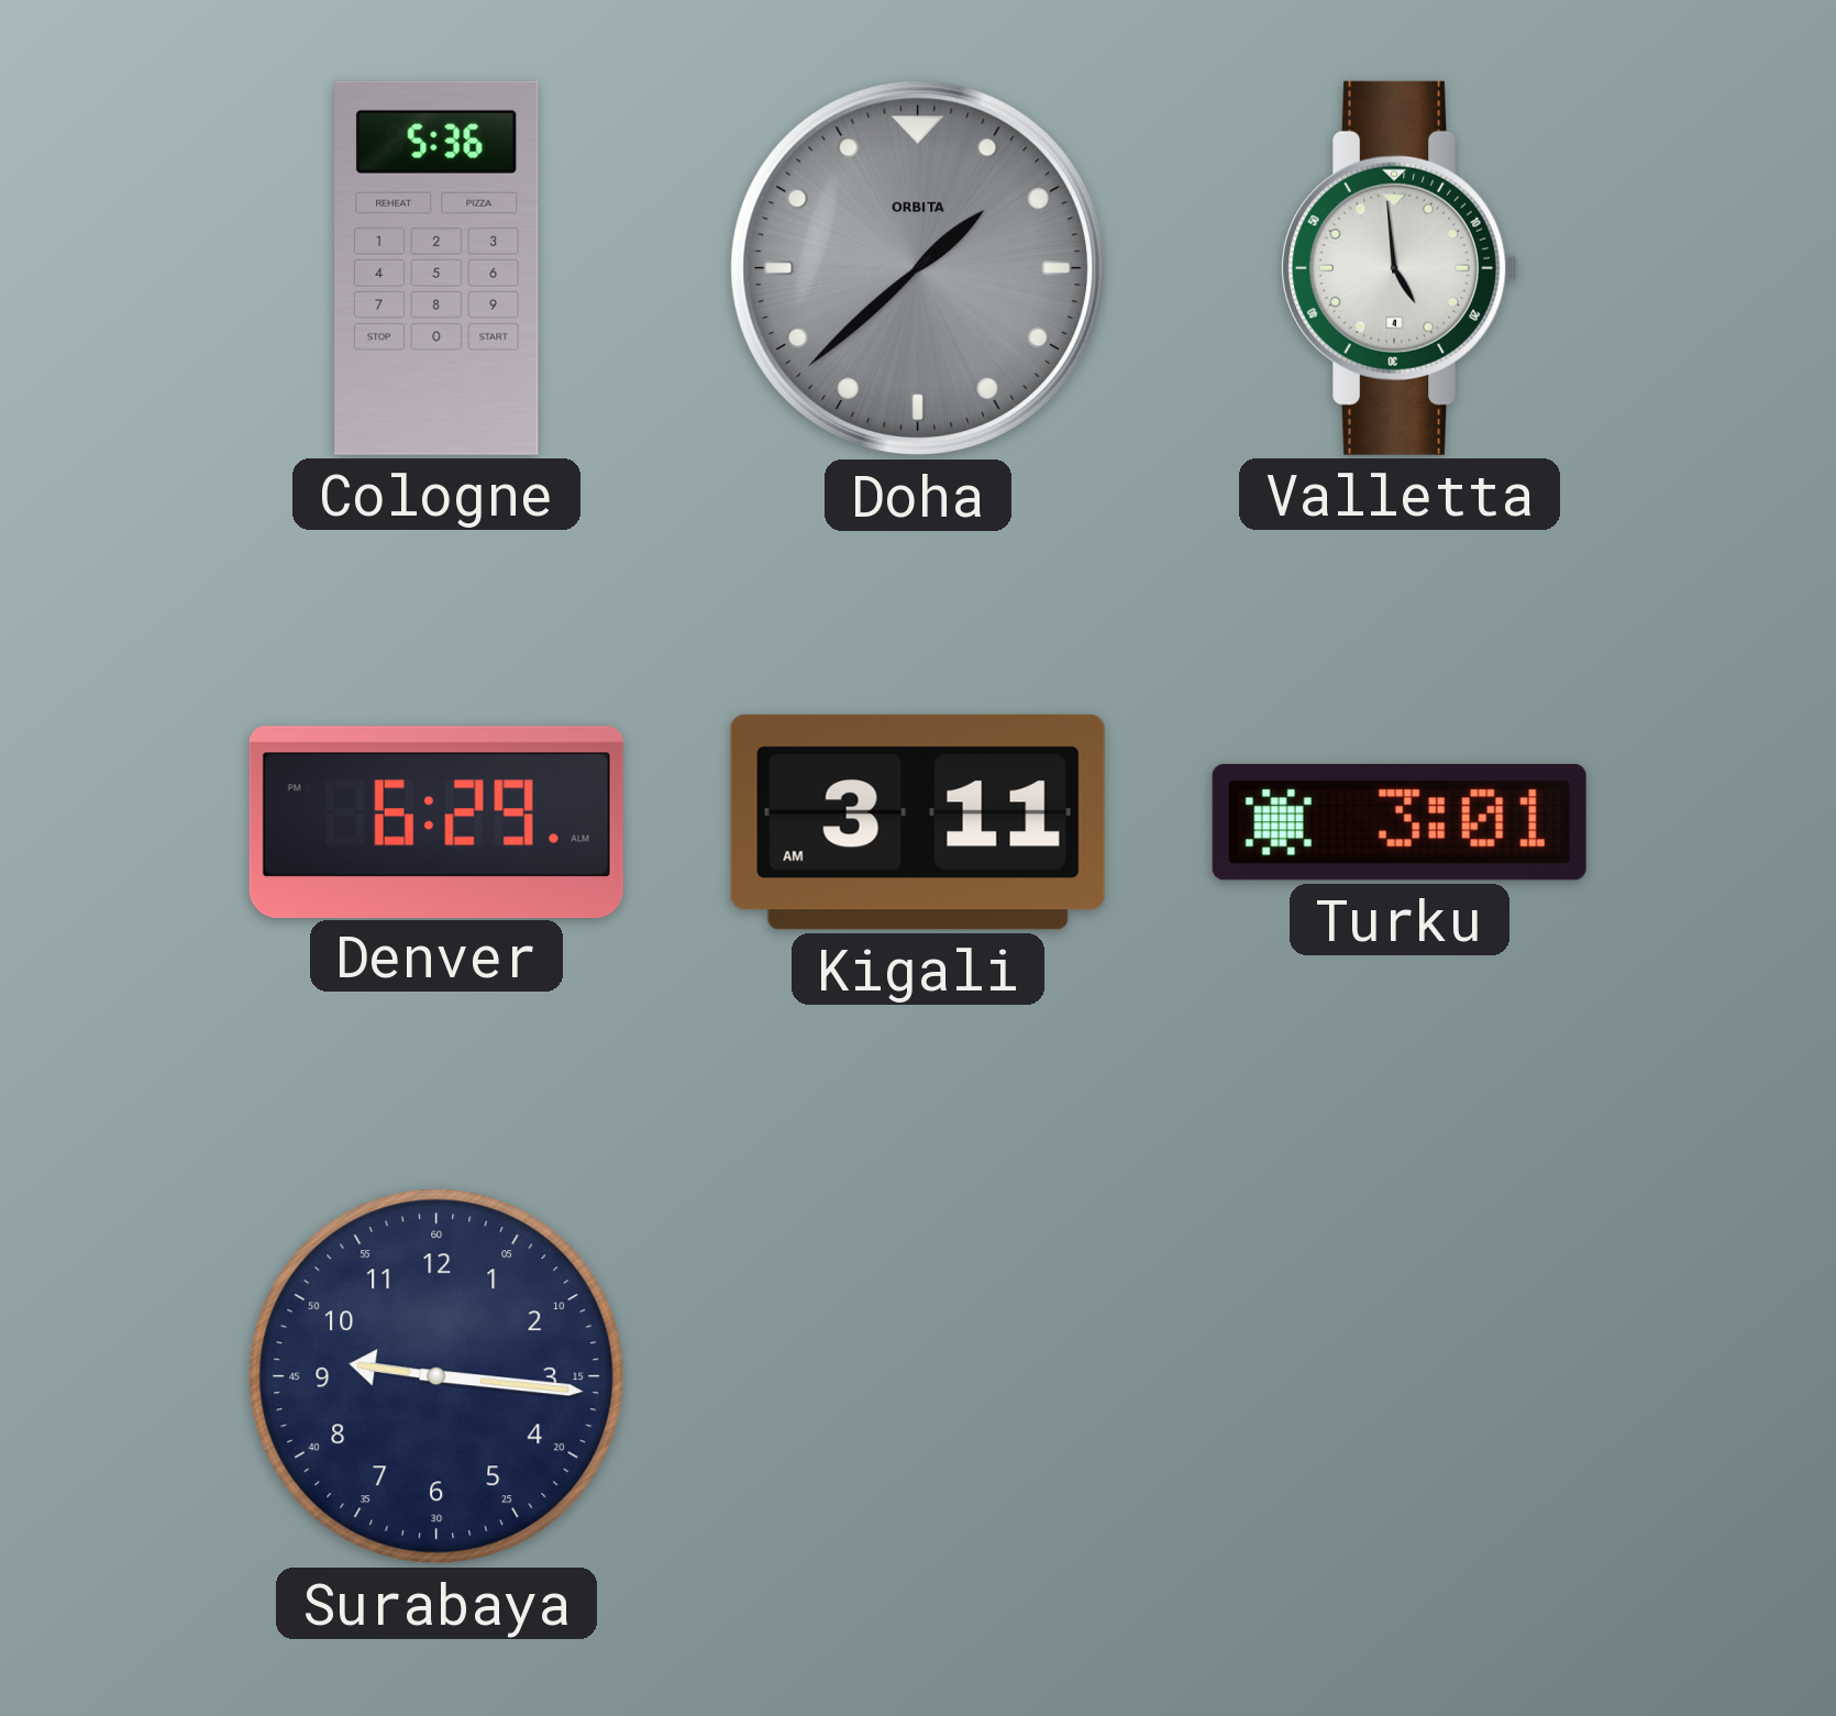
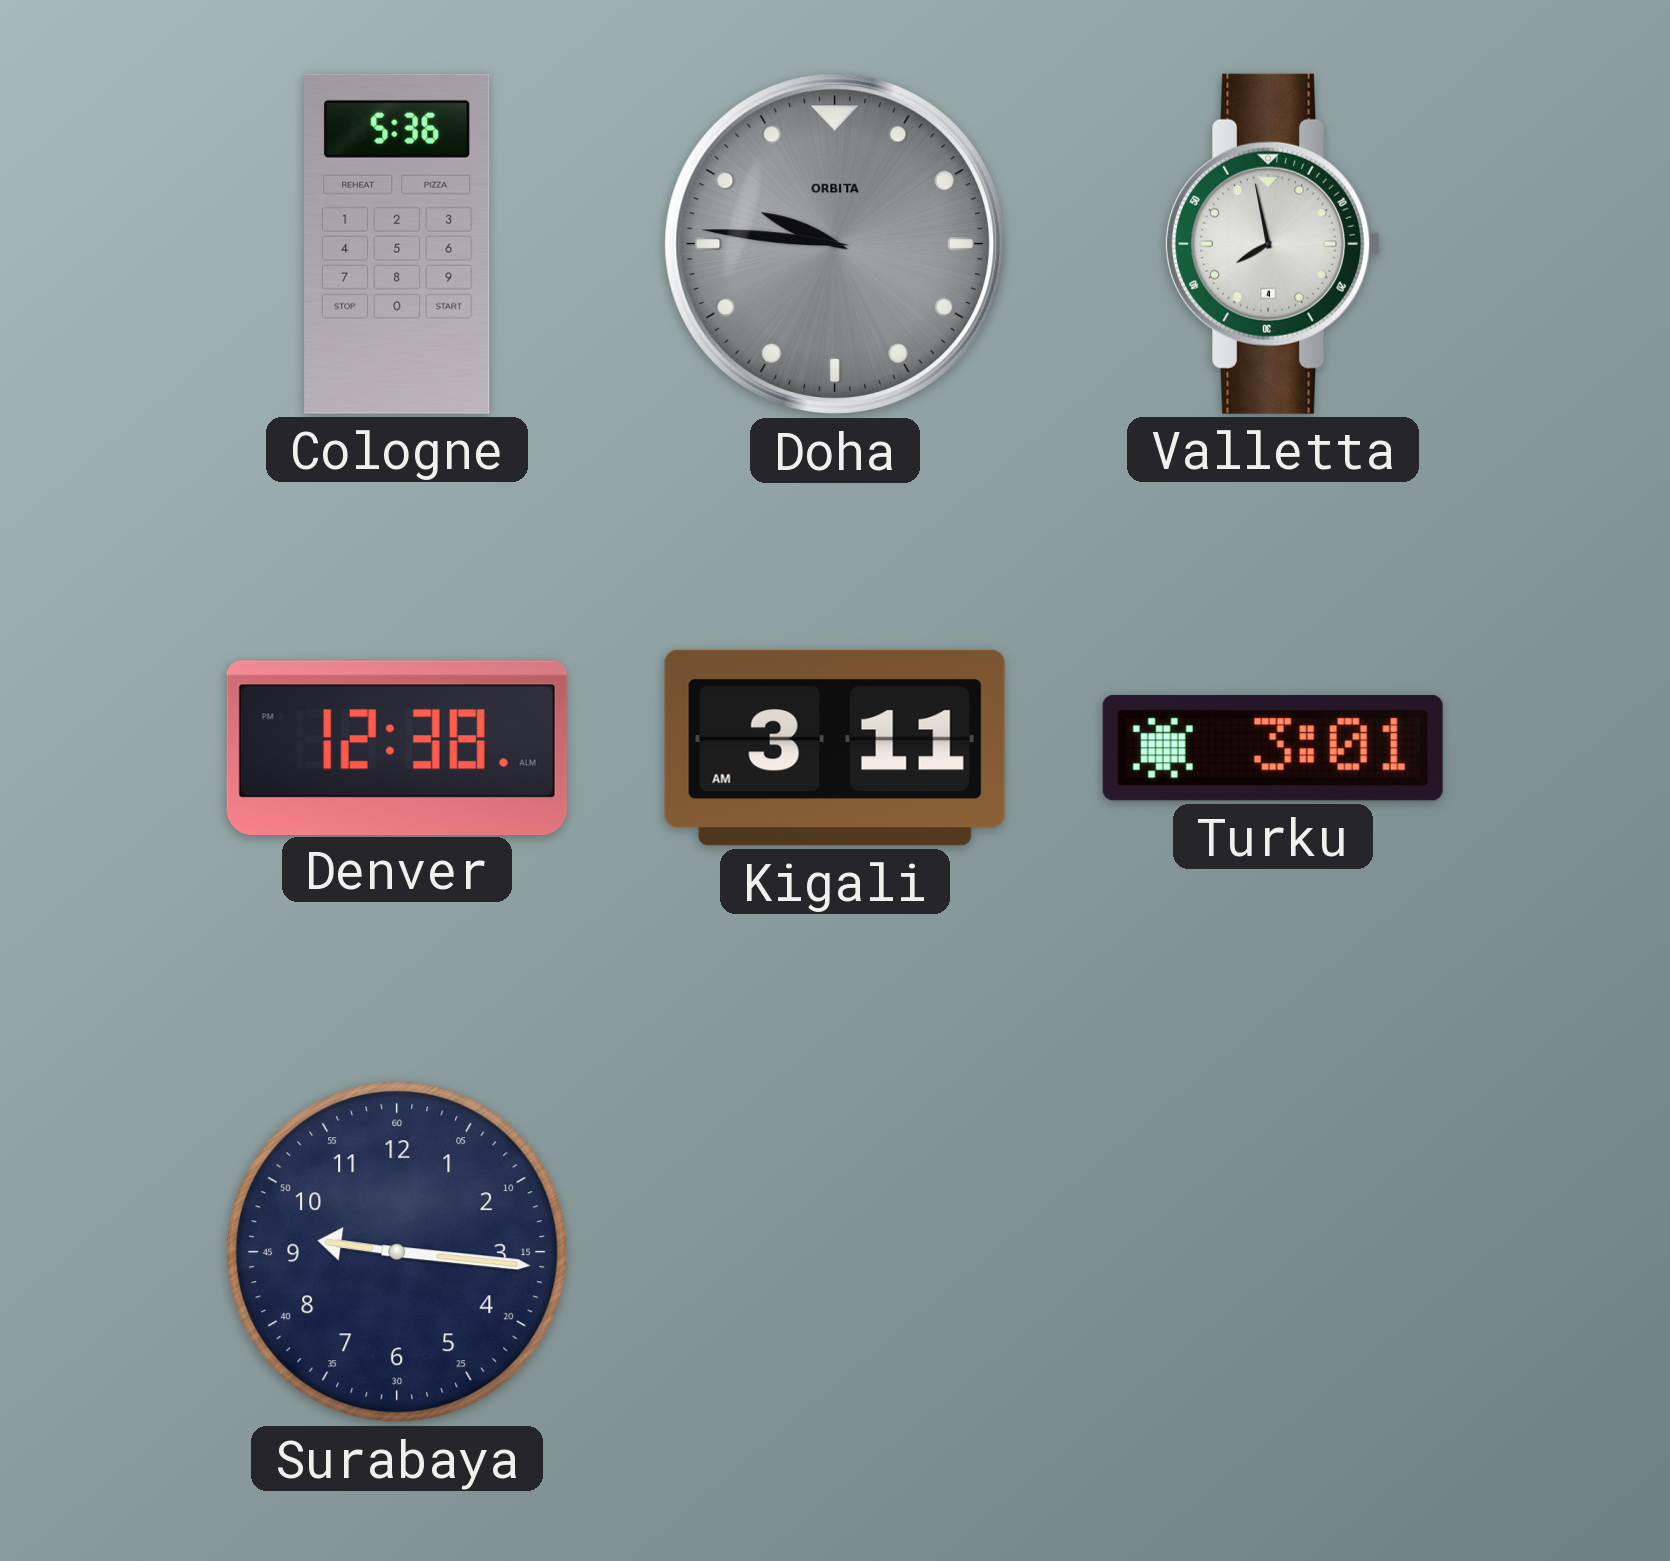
Doha: 1:38 -> 9:46
Valletta: 4:59 -> 7:58
Denver: 6:29 -> 12:38
